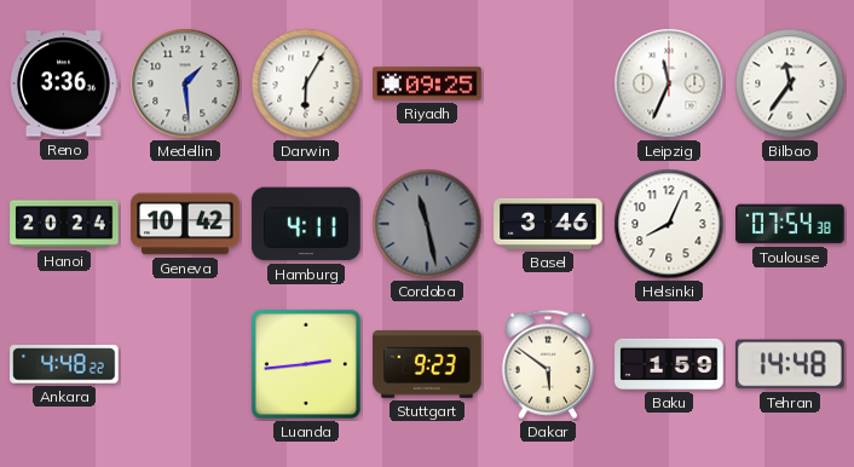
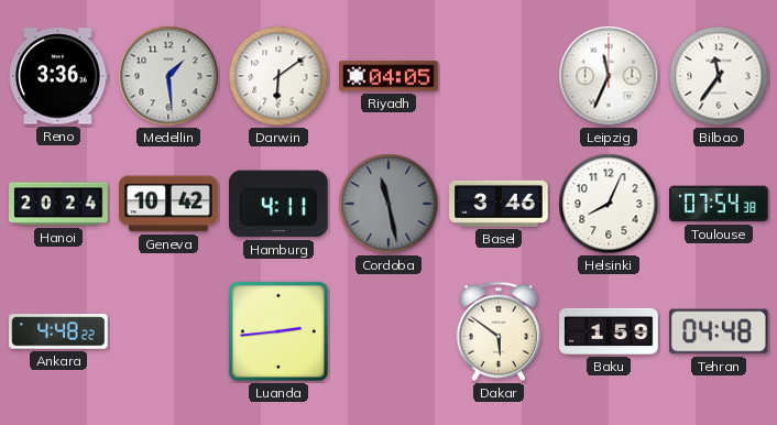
Darwin: 6:05 -> 6:09
Riyadh: 09:25 -> 04:05
Stuttgart: 9:23 -> none
Tehran: 14:48 -> 04:48
